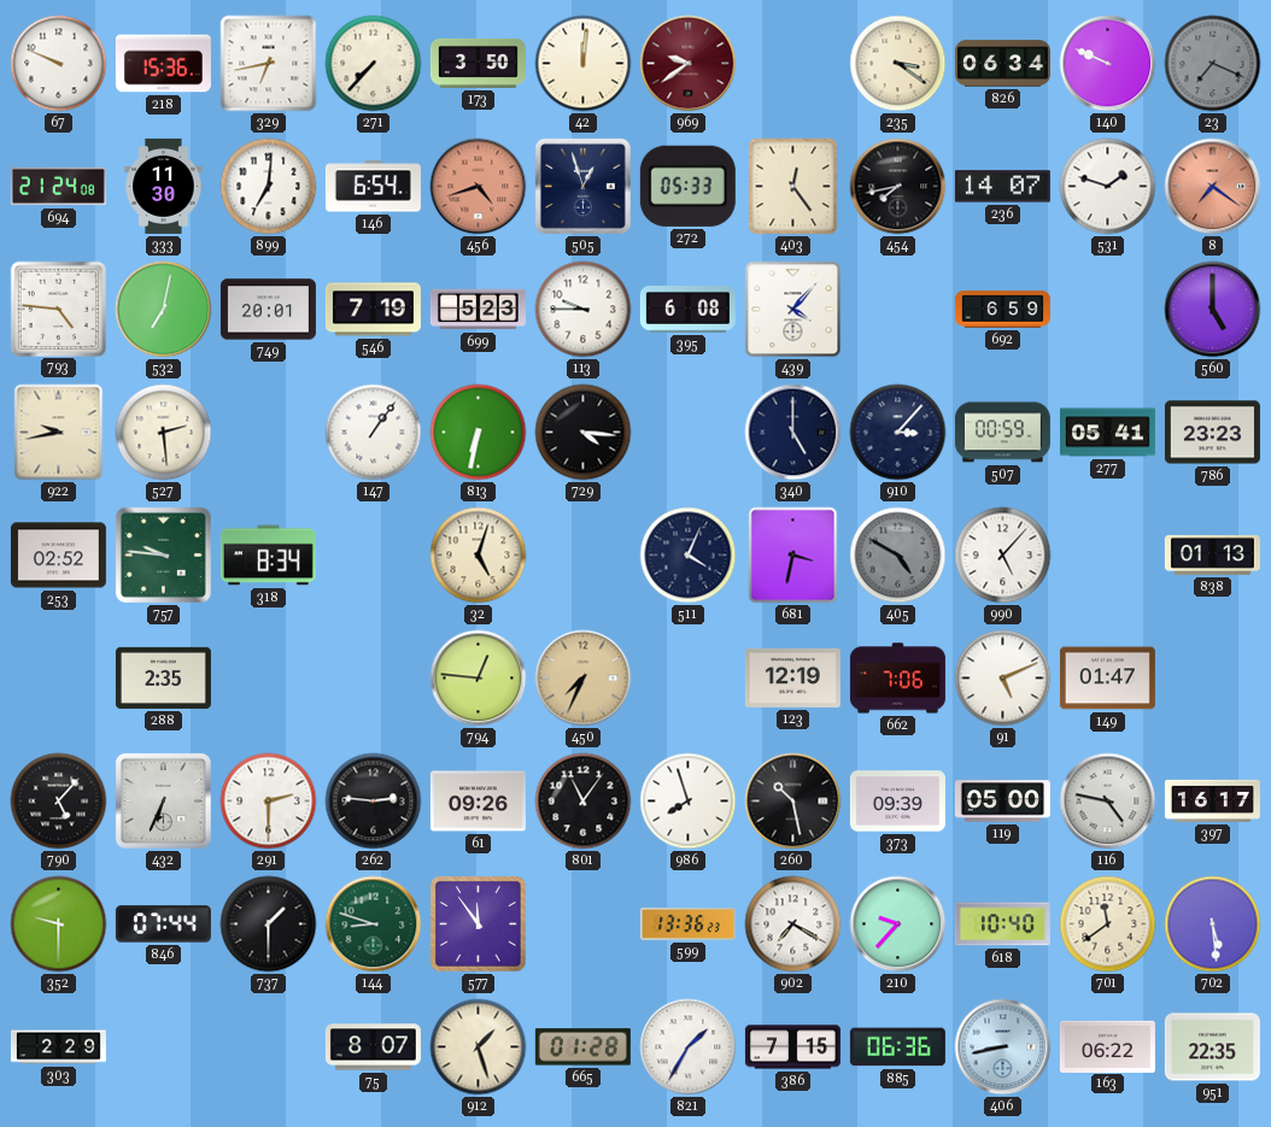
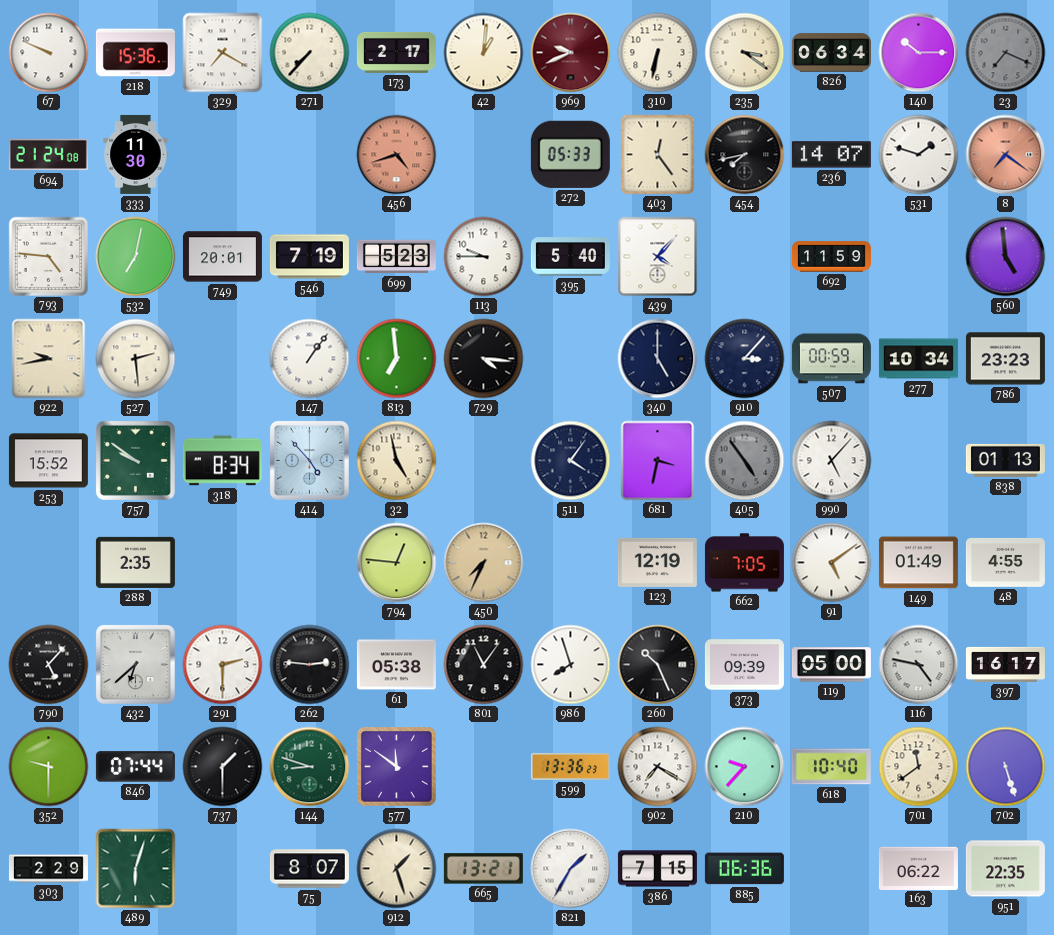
329: 6:43 -> 7:20
173: 3:50 -> 2:17
42: 12:01 -> 1:01
969: 9:39 -> 9:41
310: none -> 6:32
140: 9:49 -> 10:15
899: 7:01 -> none
146: 6:54 -> none
505: 12:57 -> none
395: 6:08 -> 5:40
692: 6:59 -> 11:59
560: 5:00 -> 4:59
813: 6:32 -> 6:59
277: 05:41 -> 10:34
253: 02:52 -> 15:52
757: 9:46 -> 9:51
414: none -> 4:53
32: 5:03 -> 4:58
511: 4:04 -> 4:06
405: 4:50 -> 4:54
662: 7:06 -> 7:05
91: 5:11 -> 5:09
149: 01:47 -> 01:49
48: none -> 4:55
432: 6:34 -> 6:38
61: 09:26 -> 05:38
260: 10:28 -> 10:26
577: 11:54 -> 11:51
702: 5:29 -> 5:27
489: none -> 6:03
665: 01:28 -> 13:21
406: 8:43 -> none
